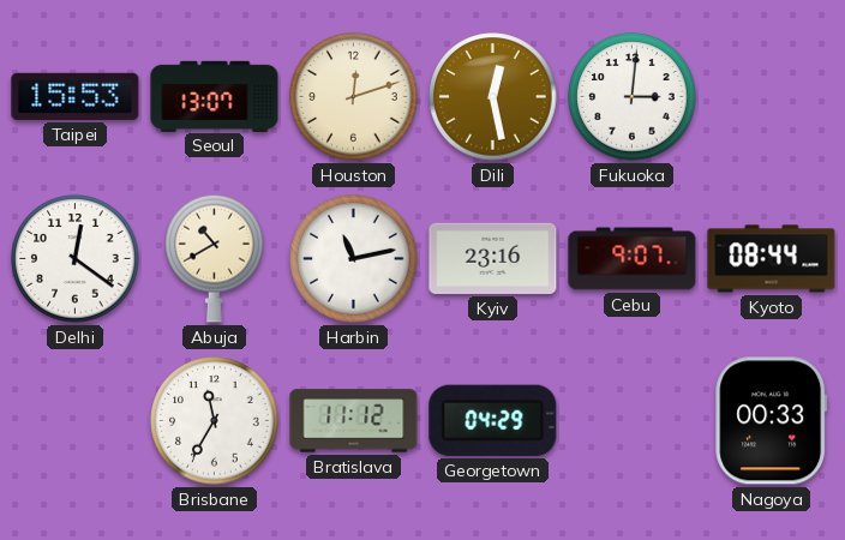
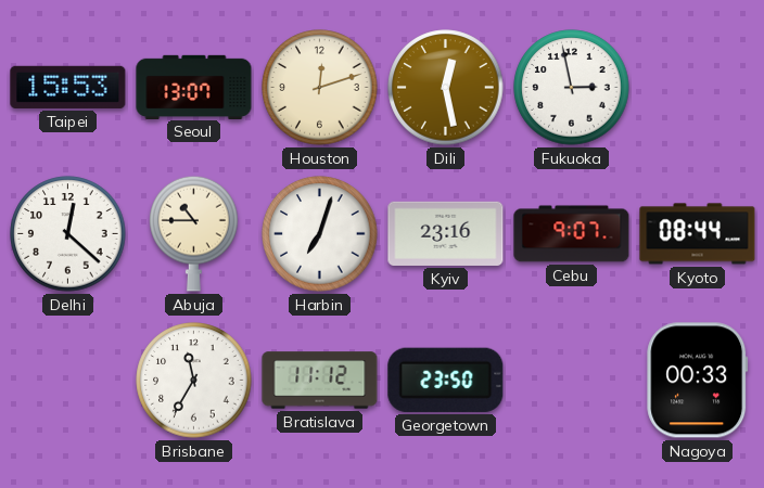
Fukuoka: 3:01 -> 2:58
Delhi: 12:21 -> 12:22
Abuja: 10:40 -> 10:45
Harbin: 11:13 -> 7:03
Georgetown: 04:29 -> 23:50
